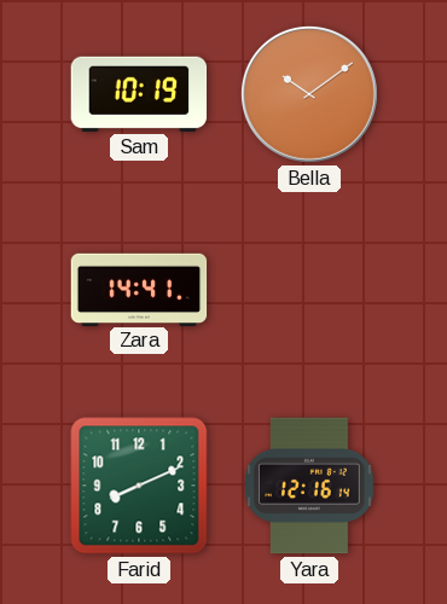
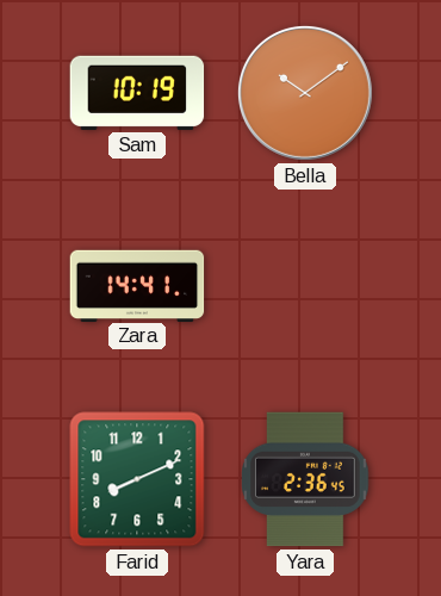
Yara: 12:16 -> 2:36
